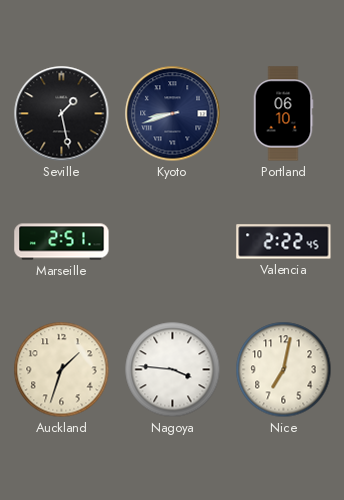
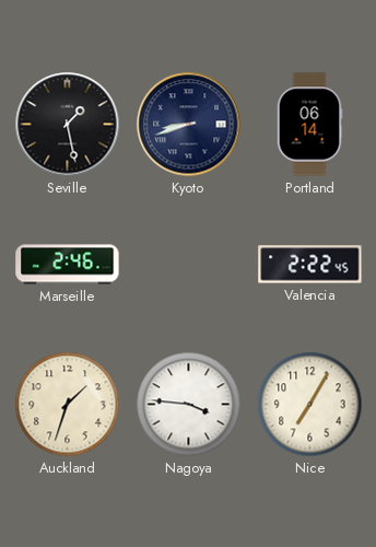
Portland: 06:10 -> 06:14
Marseille: 2:51 -> 2:46
Nice: 7:02 -> 7:05
